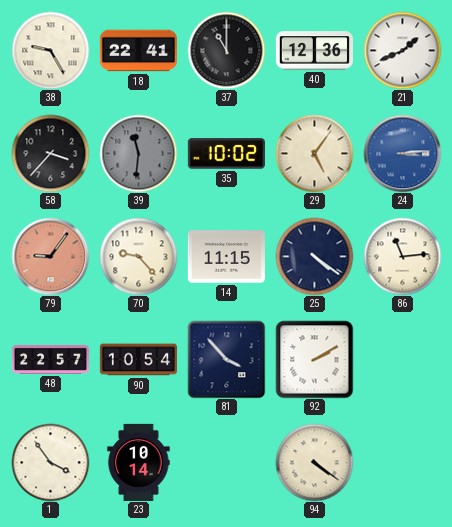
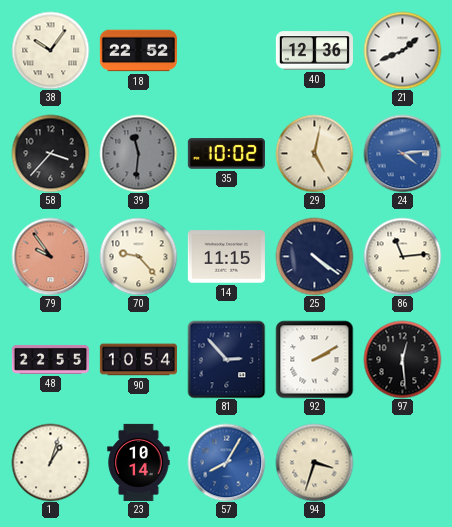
38: 9:25 -> 10:06
18: 22:41 -> 22:52
37: 11:00 -> none
29: 5:06 -> 5:02
24: 3:14 -> 4:14
79: 9:06 -> 9:54
48: 22:57 -> 22:55
81: 3:53 -> 2:53
97: none -> 12:29
1: 3:54 -> 1:03
57: none -> 8:05
94: 4:21 -> 3:33
